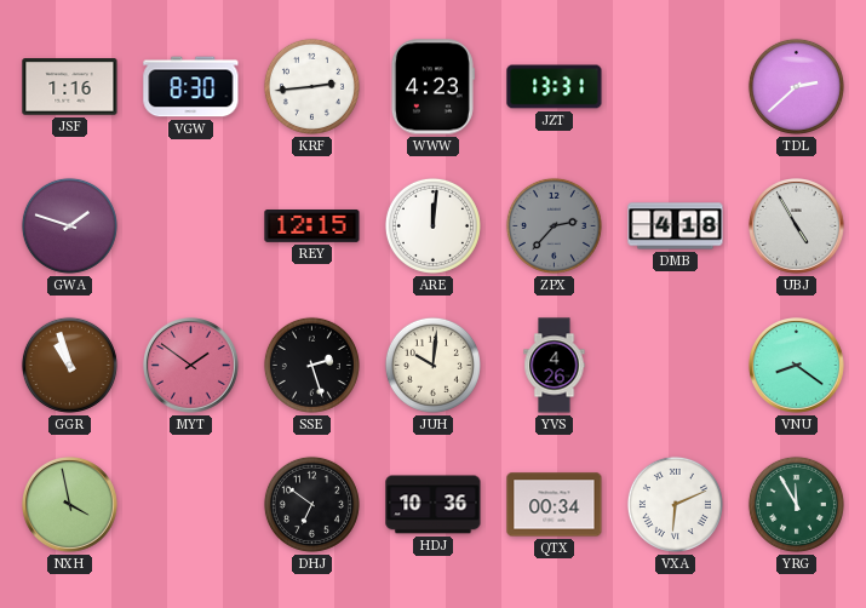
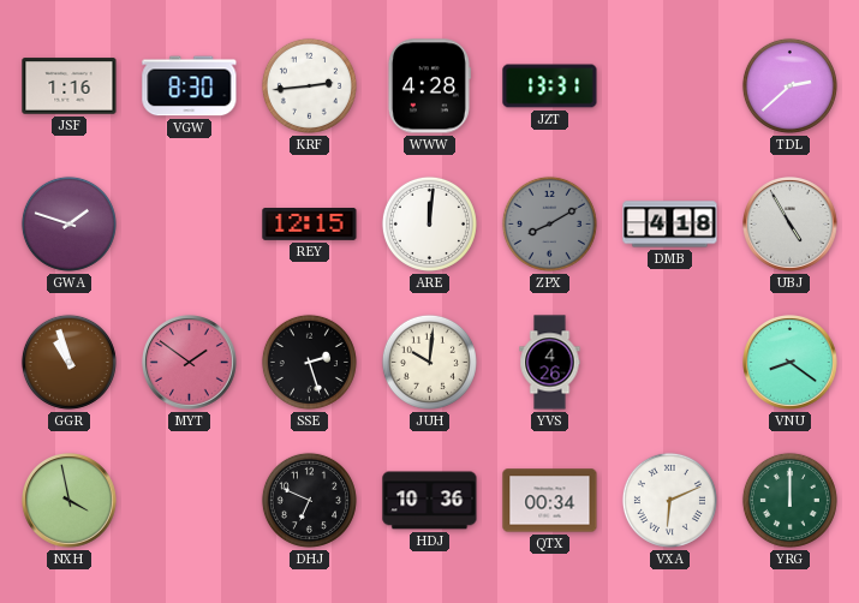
WWW: 4:23 -> 4:28
ZPX: 2:37 -> 8:10
DHJ: 6:51 -> 6:49
YRG: 11:55 -> 12:00
